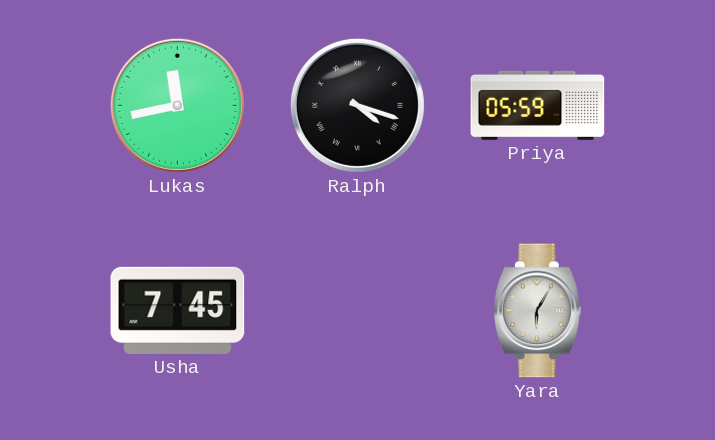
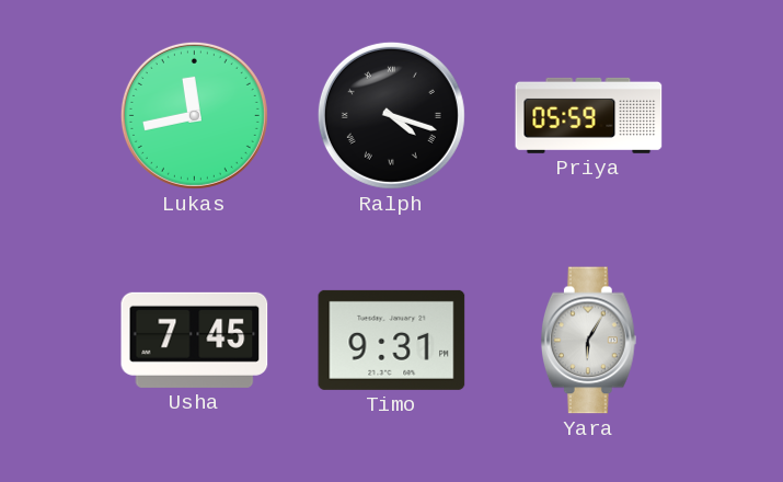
Timo: none -> 9:31
